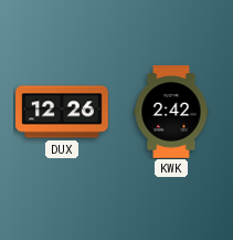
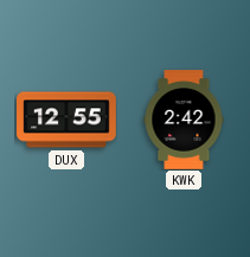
DUX: 12:26 -> 12:55
